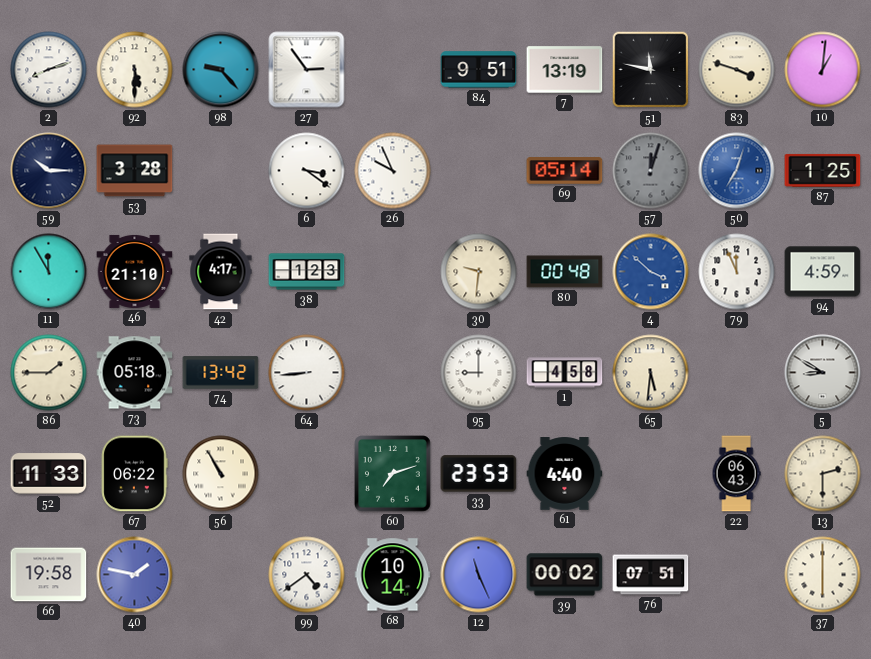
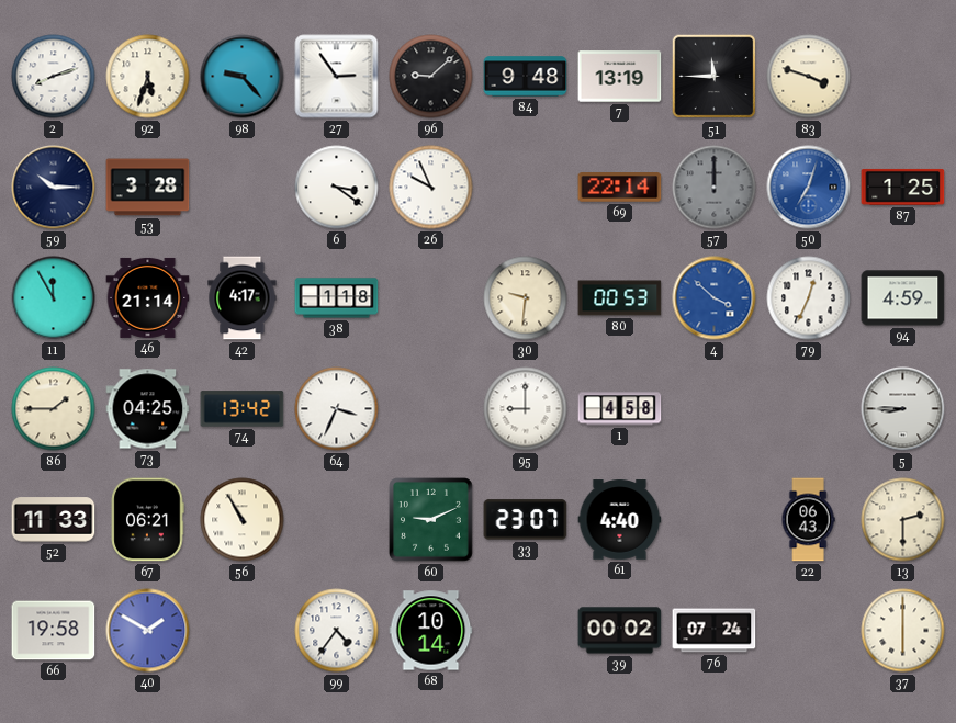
92: 5:30 -> 5:33
96: none -> 9:08
84: 9:51 -> 9:48
51: 11:47 -> 11:45
10: 1:01 -> none
69: 05:14 -> 22:14
57: 12:03 -> 12:00
46: 21:10 -> 21:14
38: 1:23 -> 1:18
80: 00:48 -> 00:53
79: 11:56 -> 12:34
73: 05:18 -> 04:25
64: 8:44 -> 3:34
65: 5:31 -> none
5: 8:50 -> 8:45
67: 06:22 -> 06:21
60: 7:12 -> 9:11
33: 23:53 -> 23:07
40: 1:47 -> 1:50
99: 4:39 -> 4:36
12: 11:26 -> none
76: 07:51 -> 07:24
